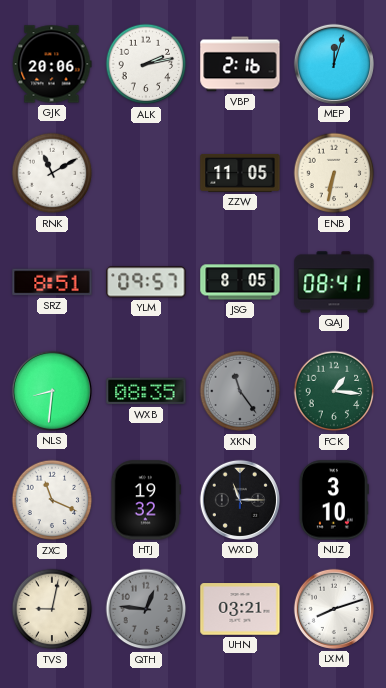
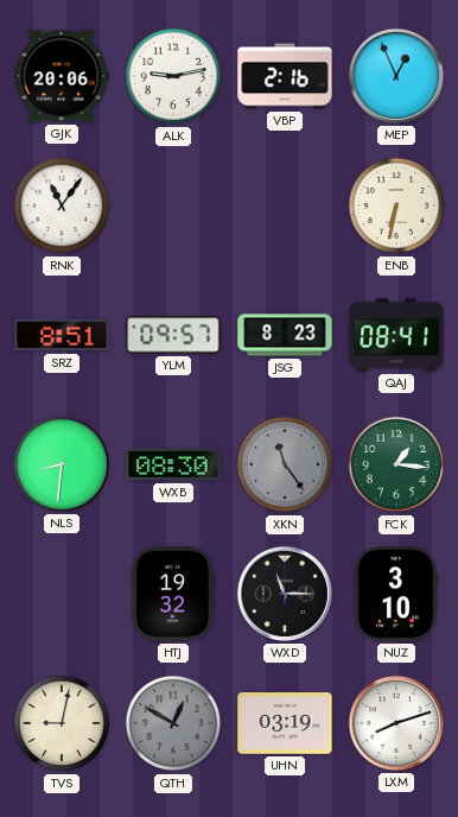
ALK: 2:13 -> 9:13
MEP: 12:03 -> 12:56
RNK: 11:10 -> 11:06
ZZW: 11:05 -> none
JSG: 8:05 -> 8:23
WXB: 08:35 -> 08:30
ZXC: 11:19 -> none
QTH: 12:46 -> 12:50
UHN: 03:21 -> 03:19
